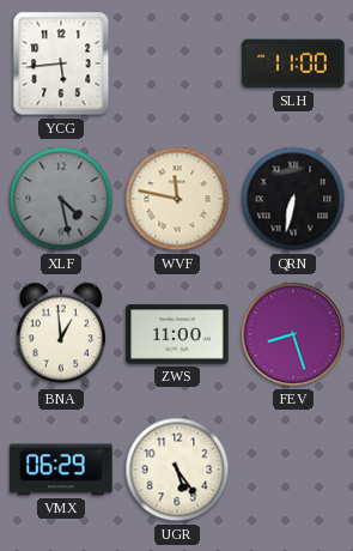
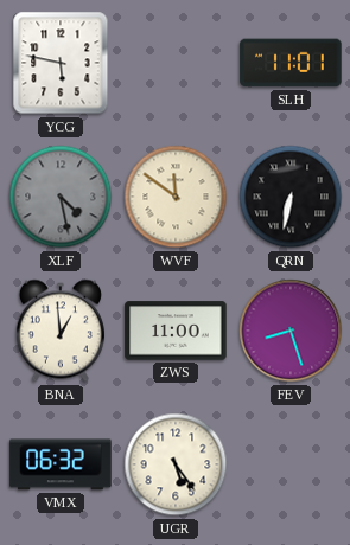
YCG: 5:44 -> 5:47
SLH: 11:00 -> 11:01
WVF: 11:47 -> 11:51
VMX: 06:29 -> 06:32
